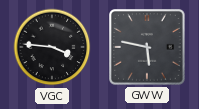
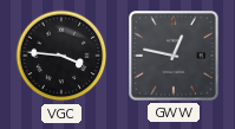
GWW: 5:47 -> 12:47
